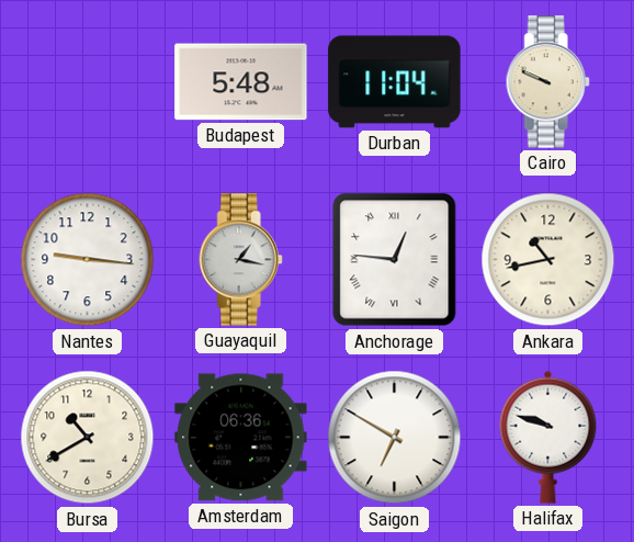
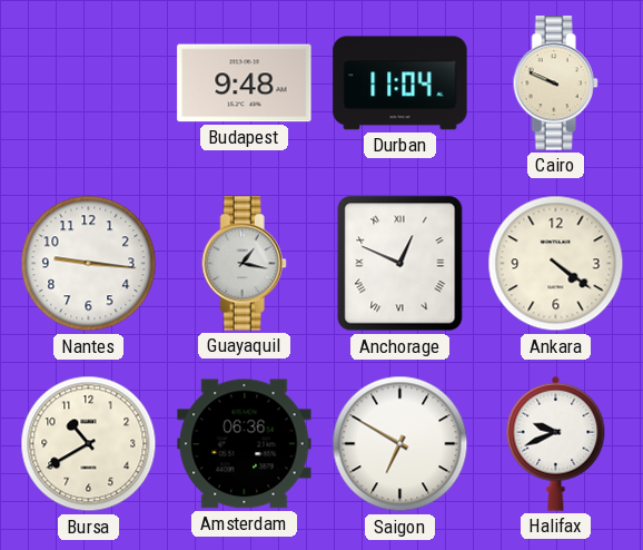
Budapest: 5:48 -> 9:48
Anchorage: 12:46 -> 12:49
Ankara: 10:43 -> 4:21
Halifax: 9:48 -> 9:41
